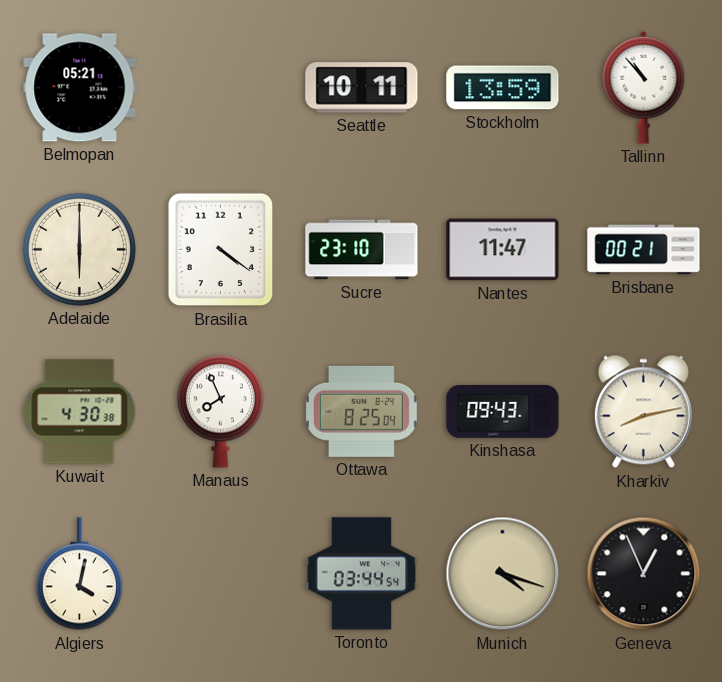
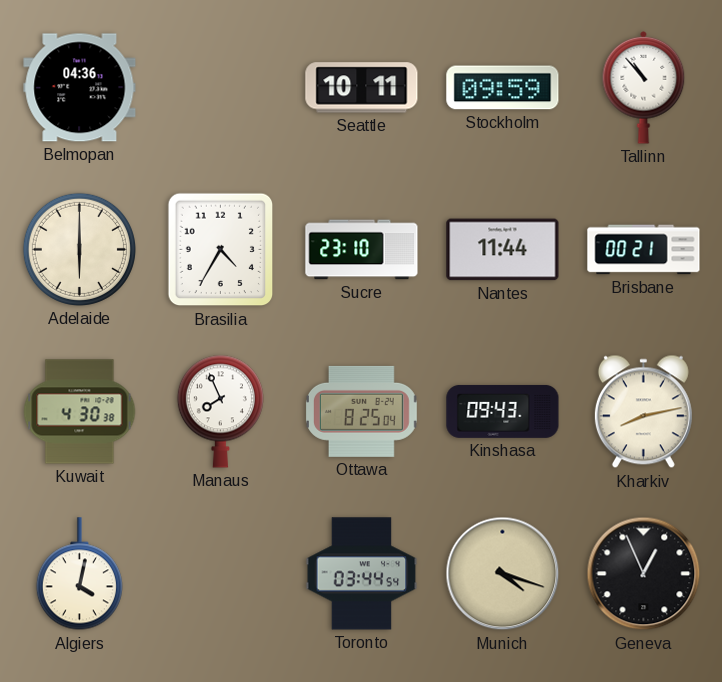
Belmopan: 05:21 -> 04:36
Stockholm: 13:59 -> 09:59
Brasilia: 4:21 -> 4:35
Nantes: 11:47 -> 11:44
